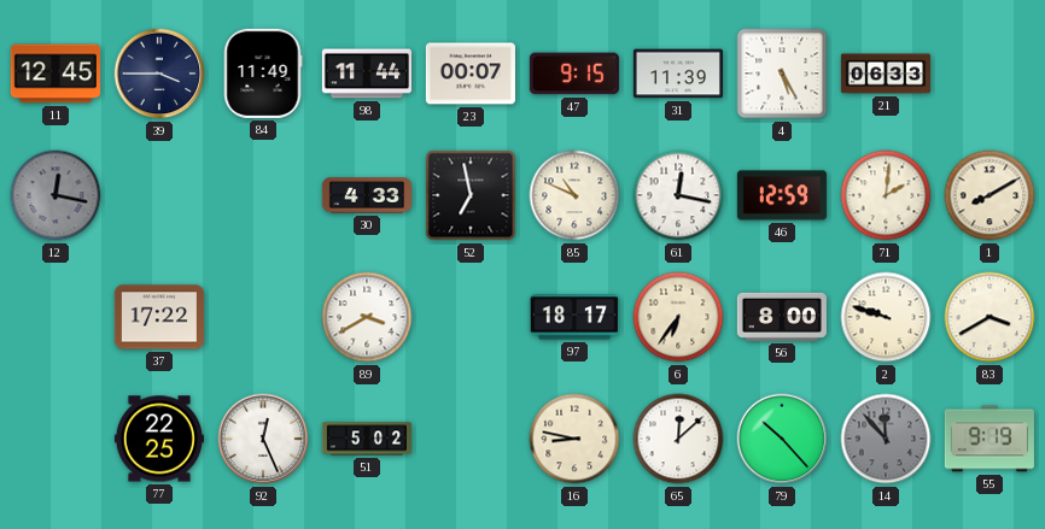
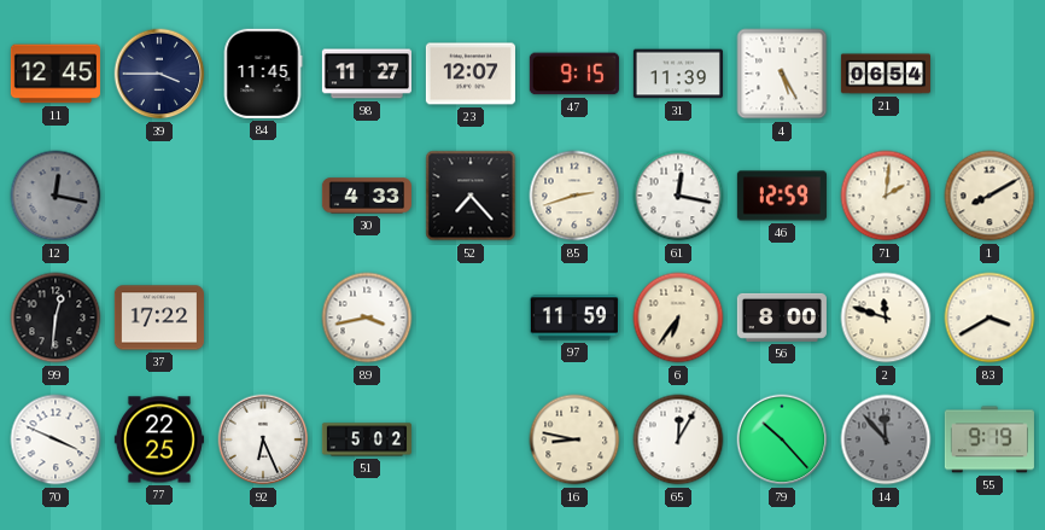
84: 11:49 -> 11:45
98: 11:44 -> 11:27
23: 00:07 -> 12:07
21: 06:33 -> 06:54
52: 6:58 -> 7:23
85: 10:49 -> 2:42
99: none -> 12:31
89: 3:40 -> 3:43
97: 18:17 -> 11:59
2: 9:48 -> 11:48
70: none -> 3:49
92: 12:26 -> 6:26
65: 12:08 -> 12:05
